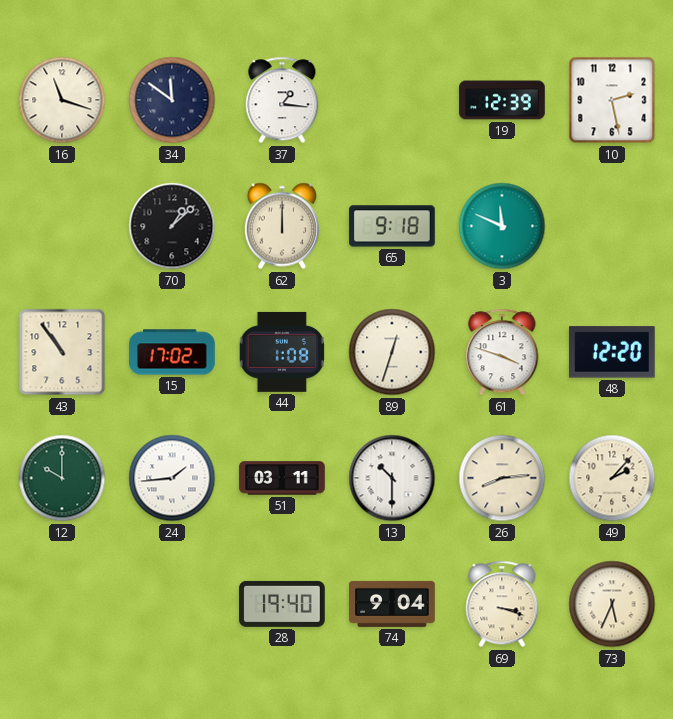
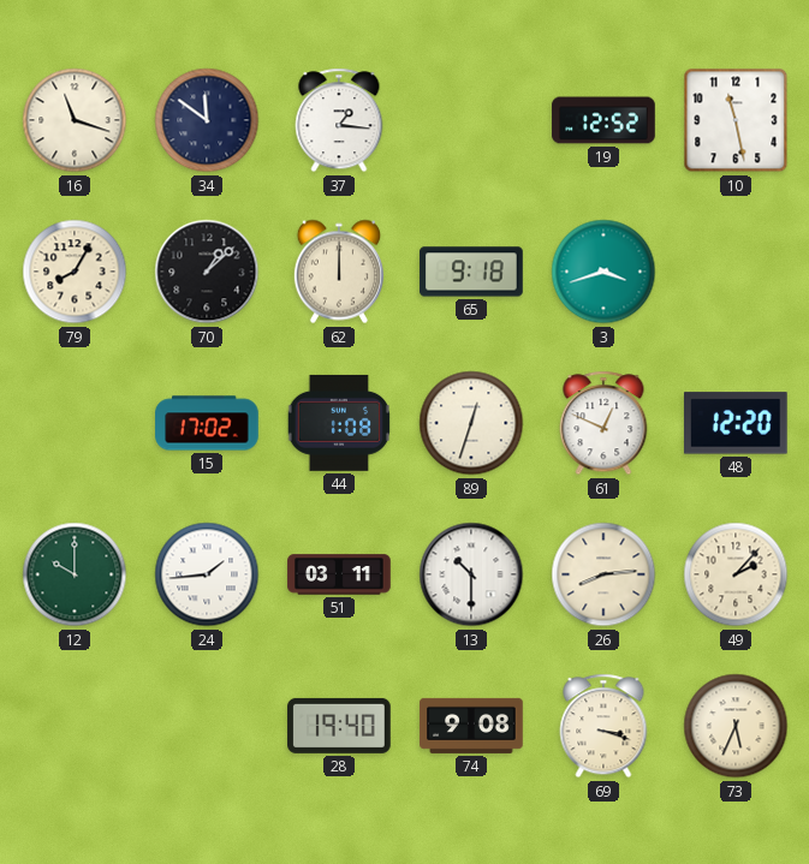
19: 12:39 -> 12:52
10: 2:28 -> 11:28
79: none -> 8:05
3: 11:49 -> 3:42
43: 10:54 -> none
61: 3:48 -> 12:49
74: 9:04 -> 9:08
